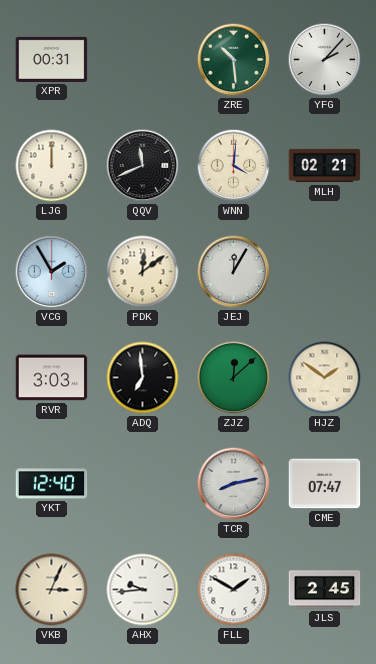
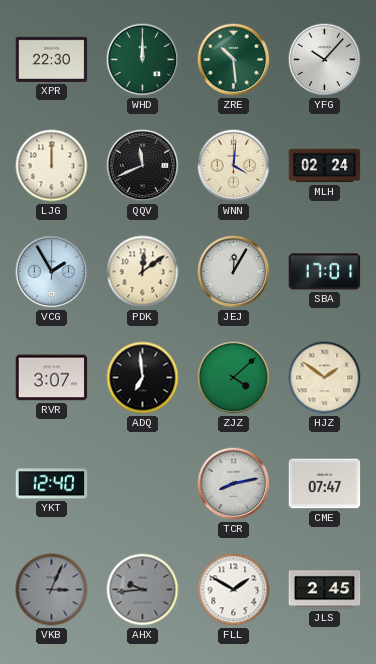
XPR: 00:31 -> 22:30
WHD: none -> 12:00
YFG: 2:07 -> 10:07
MLH: 02:21 -> 02:24
SBA: none -> 17:01
RVR: 3:03 -> 3:07
ZJZ: 12:08 -> 4:08
VKB dial: cream -> grey
AHX dial: white -> grey
